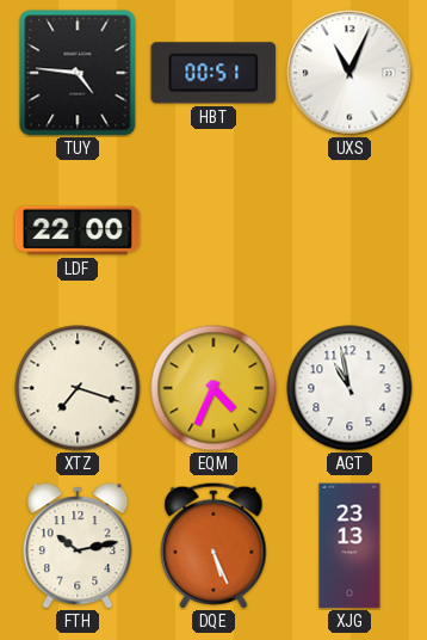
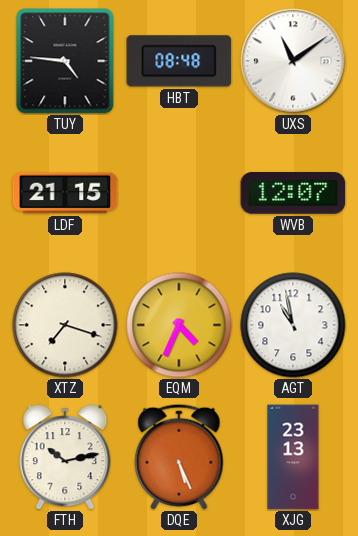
HBT: 00:51 -> 08:48
UXS: 11:04 -> 11:09
LDF: 22:00 -> 21:15
WVB: none -> 12:07
